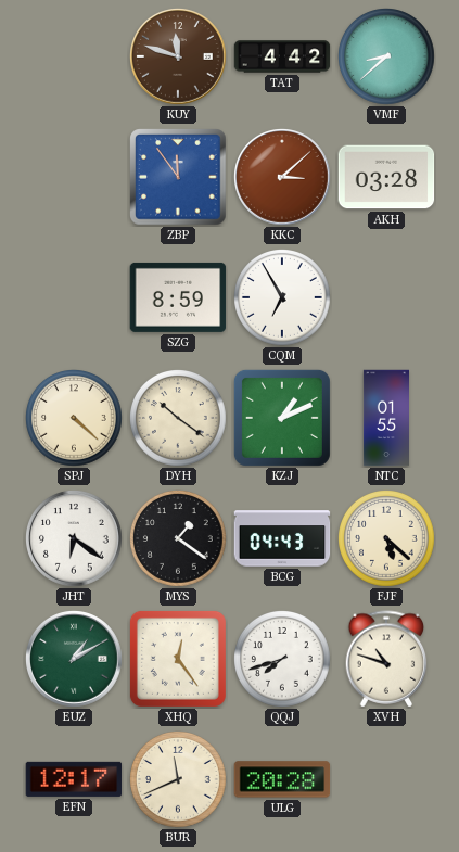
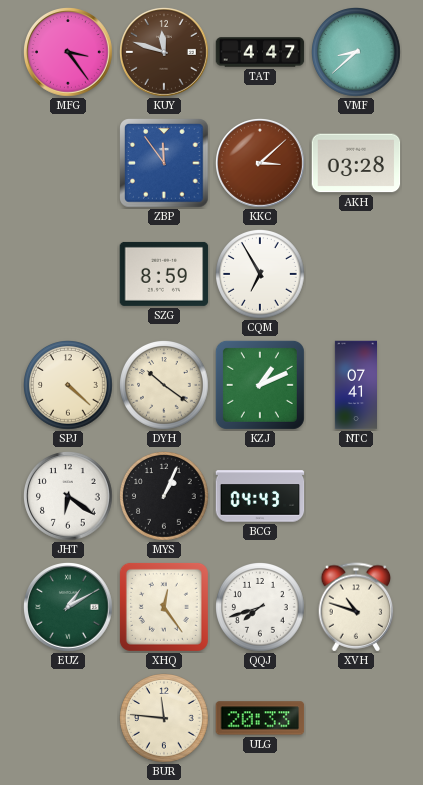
MFG: none -> 3:24
TAT: 4:42 -> 4:47
NTC: 01:55 -> 07:41
MYS: 1:21 -> 1:04
FJF: 5:22 -> none
EFN: 12:17 -> none
BUR: 11:41 -> 11:46
ULG: 20:28 -> 20:33
